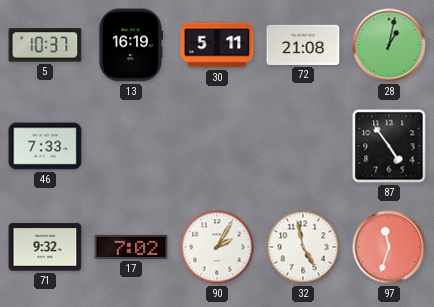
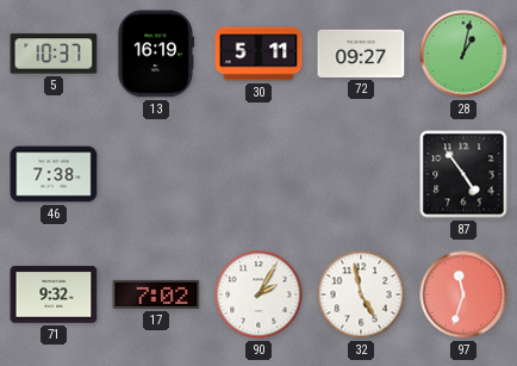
72: 21:08 -> 09:27
46: 7:33 -> 7:38
